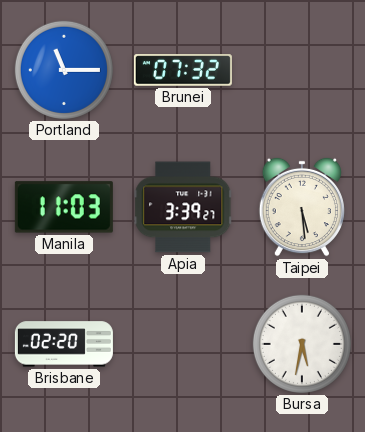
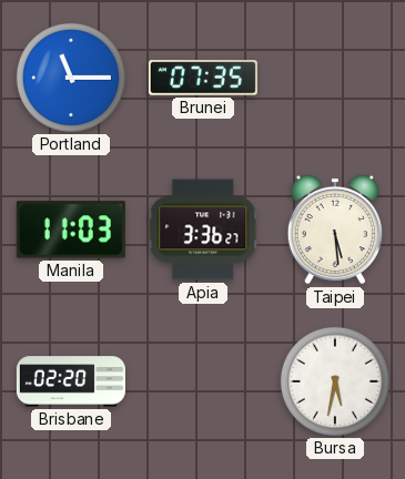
Brunei: 07:32 -> 07:35
Apia: 3:39 -> 3:36
